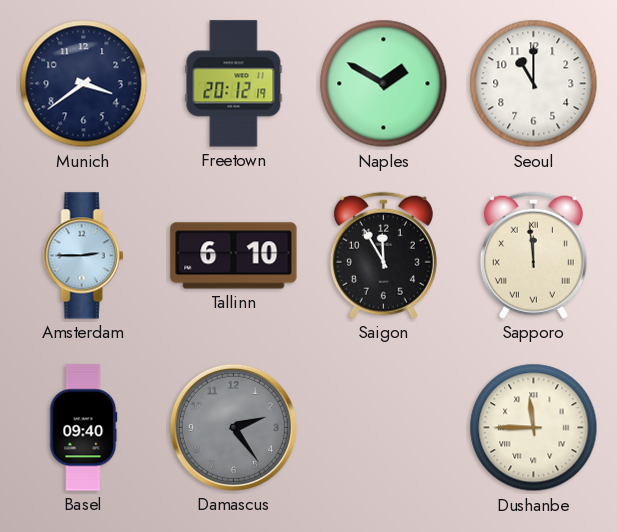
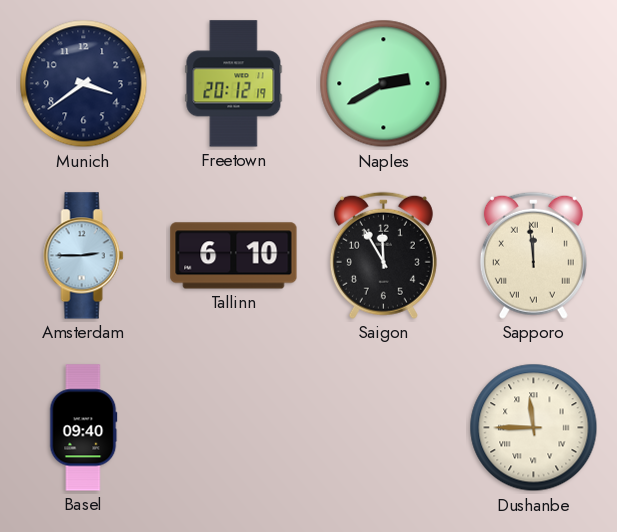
Naples: 1:50 -> 2:40
Seoul: 11:00 -> none
Damascus: 2:24 -> none
